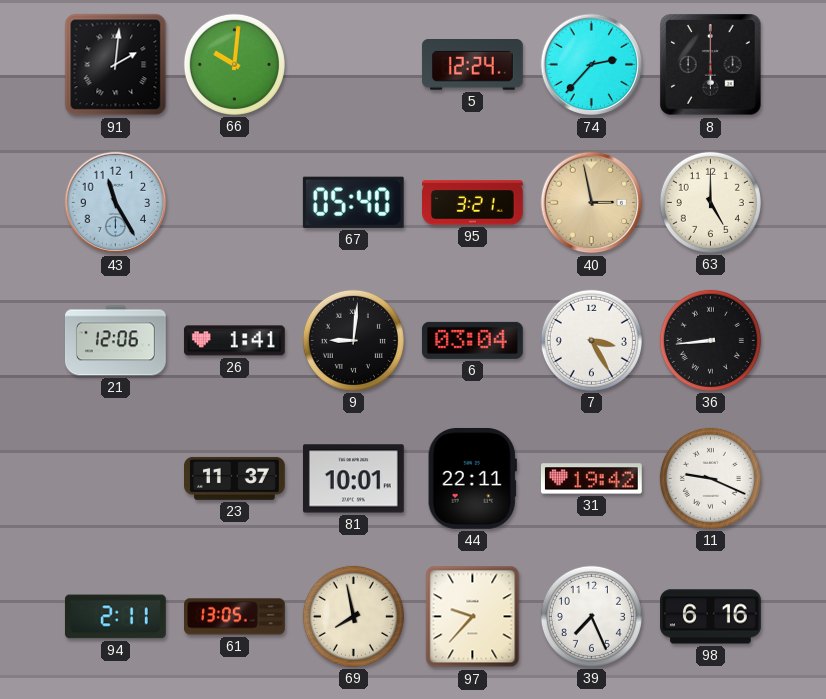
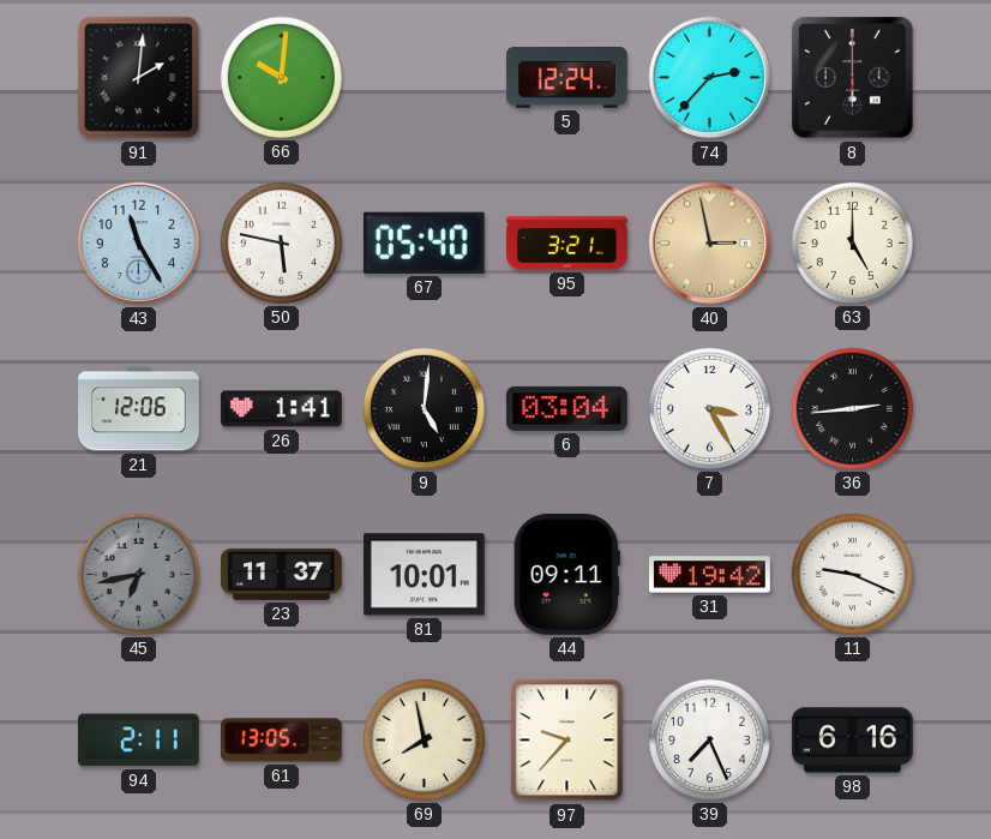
50: none -> 5:47
9: 9:01 -> 5:01
36: 8:44 -> 2:44
45: none -> 6:43
44: 22:11 -> 09:11
